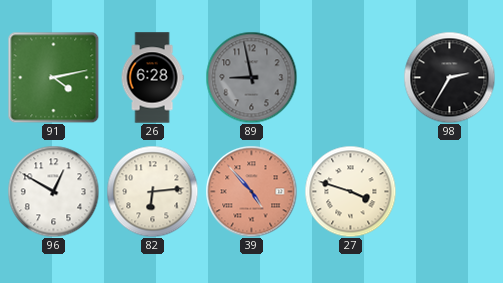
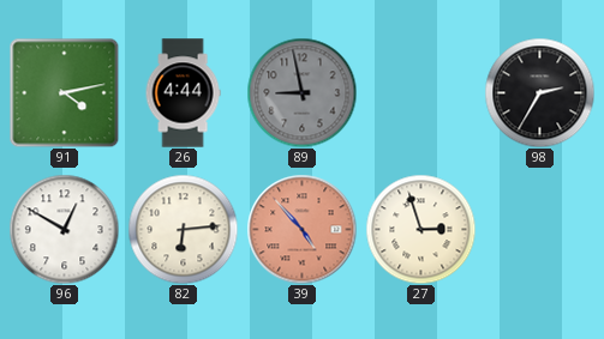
26: 6:28 -> 4:44
27: 3:48 -> 2:57
